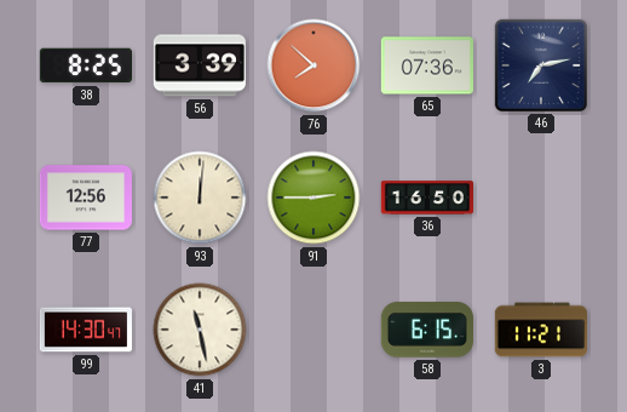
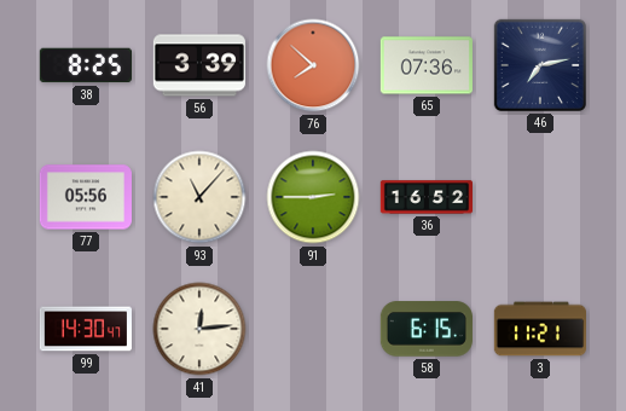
77: 12:56 -> 05:56
93: 12:01 -> 11:07
36: 16:50 -> 16:52
41: 11:28 -> 12:14
